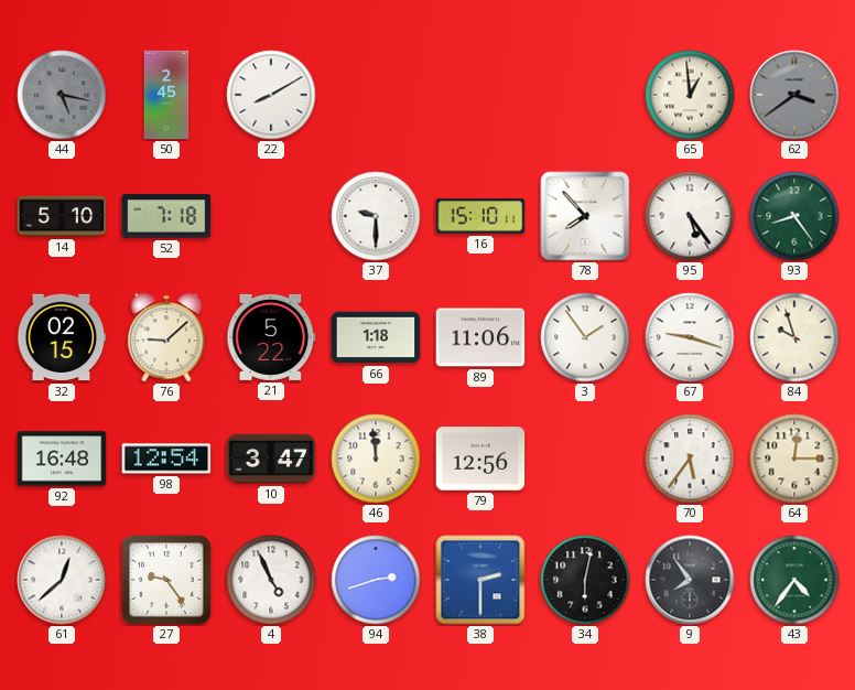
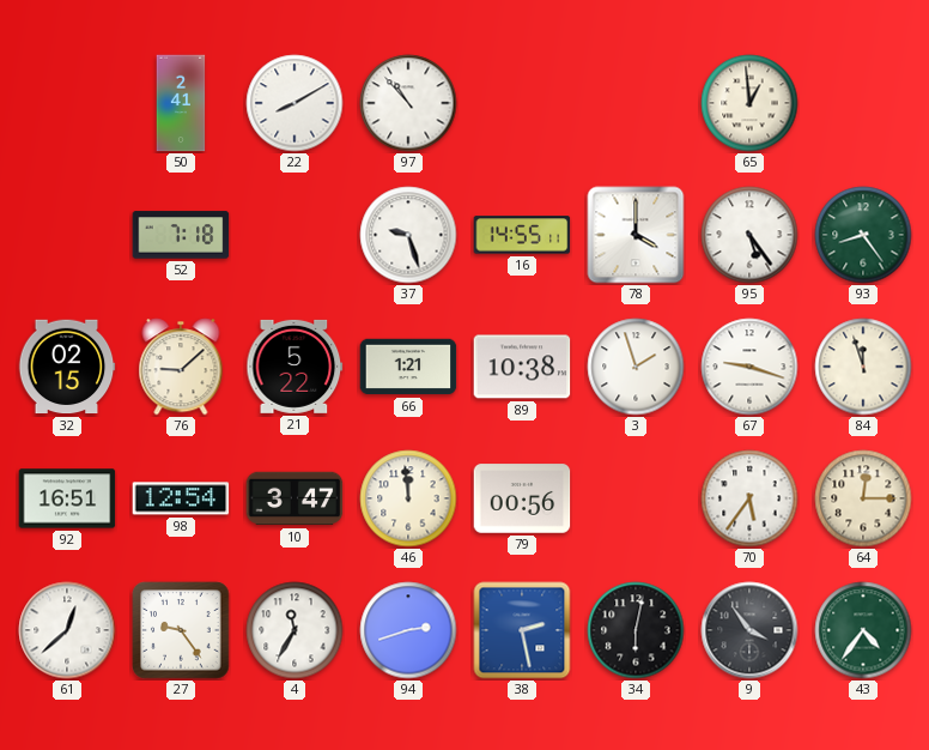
44: 5:17 -> none
50: 2:45 -> 2:41
97: none -> 10:53
62: 3:39 -> none
14: 5:10 -> none
37: 9:30 -> 9:27
16: 15:10 -> 14:55
78: 7:53 -> 4:00
66: 1:18 -> 1:21
89: 11:06 -> 10:38
3: 1:54 -> 1:57
84: 9:57 -> 11:57
92: 16:48 -> 16:51
79: 12:56 -> 00:56
4: 4:56 -> 11:35
38: 2:30 -> 2:28
9: 7:54 -> 3:54
